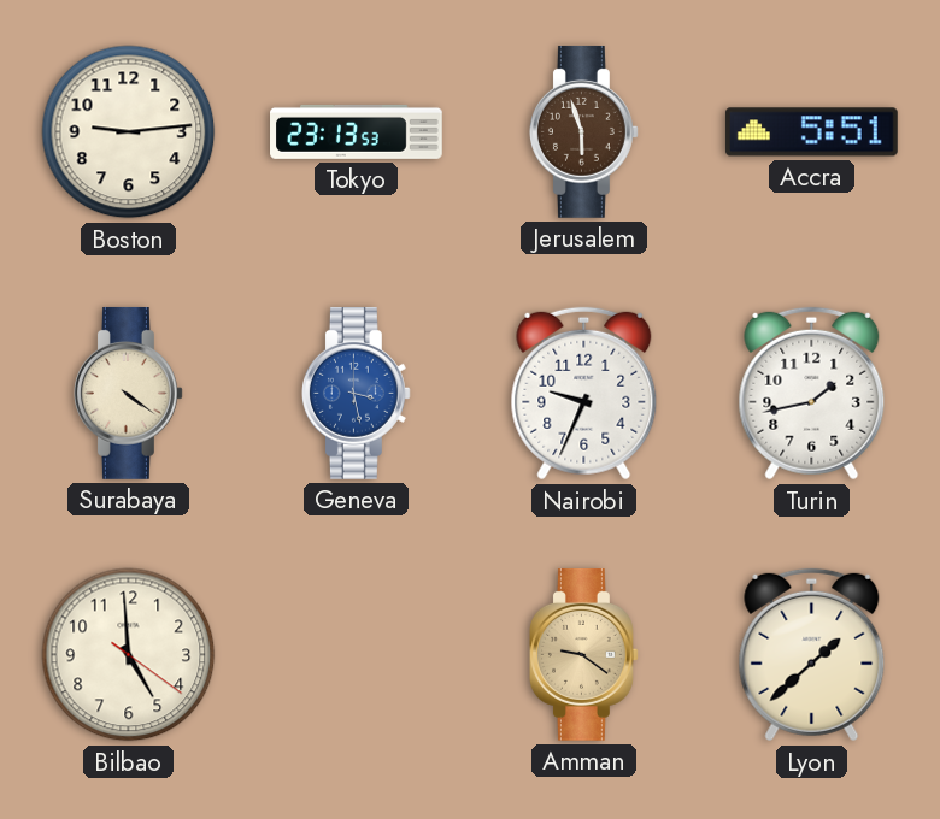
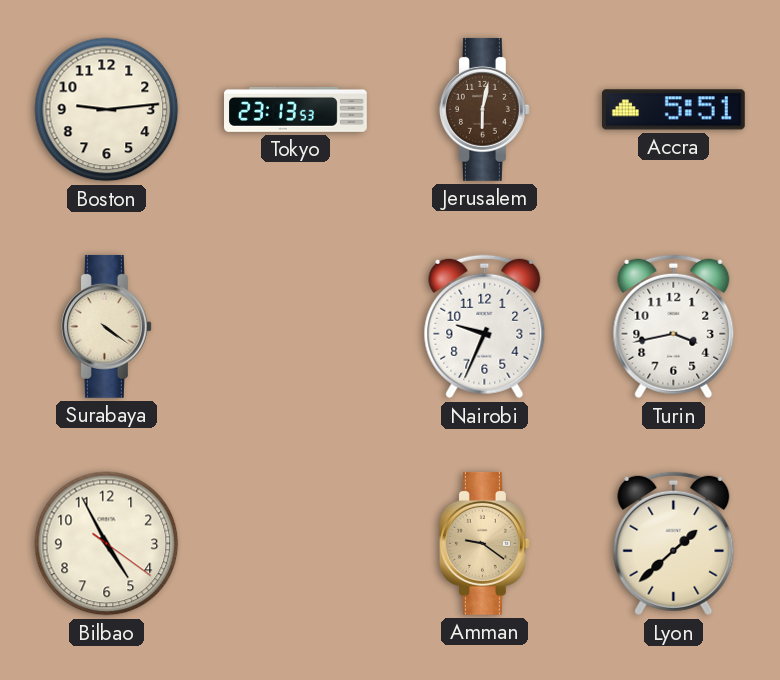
Jerusalem: 5:57 -> 6:02
Geneva: 3:28 -> none
Turin: 1:43 -> 3:43
Bilbao: 4:59 -> 4:55
